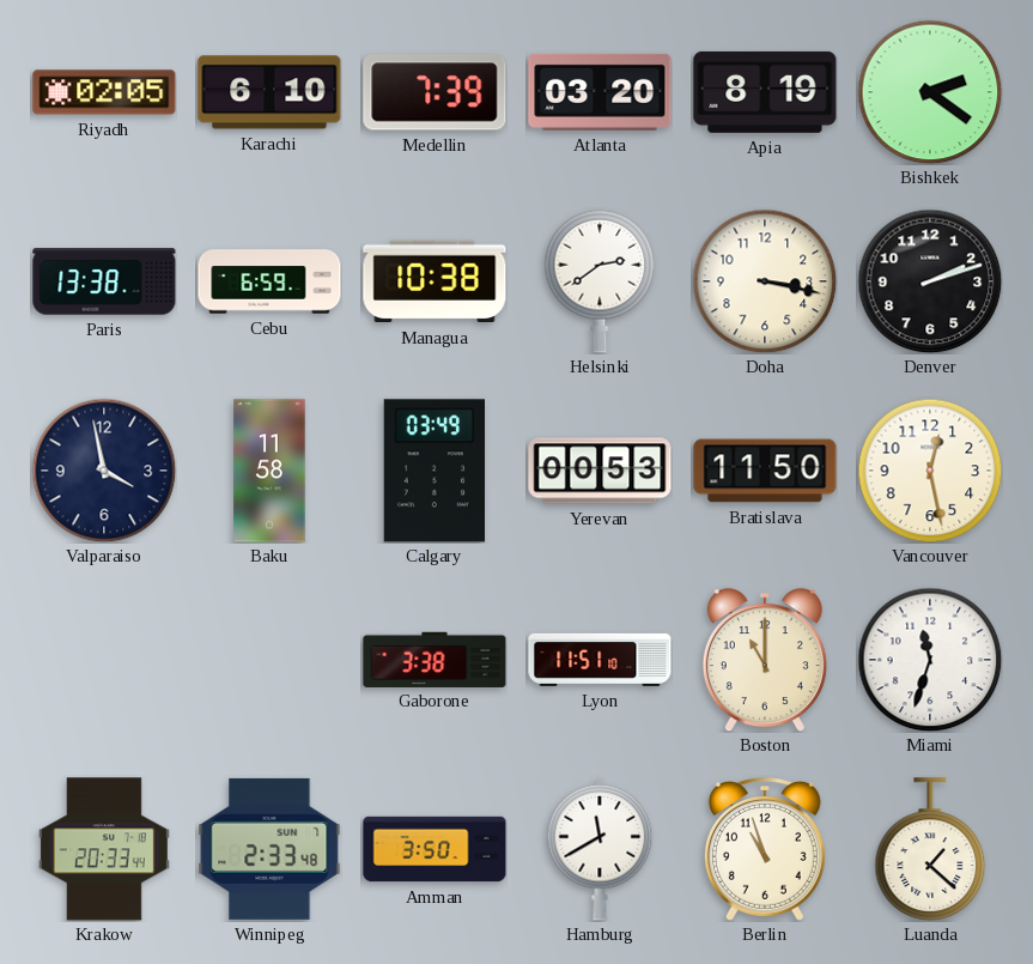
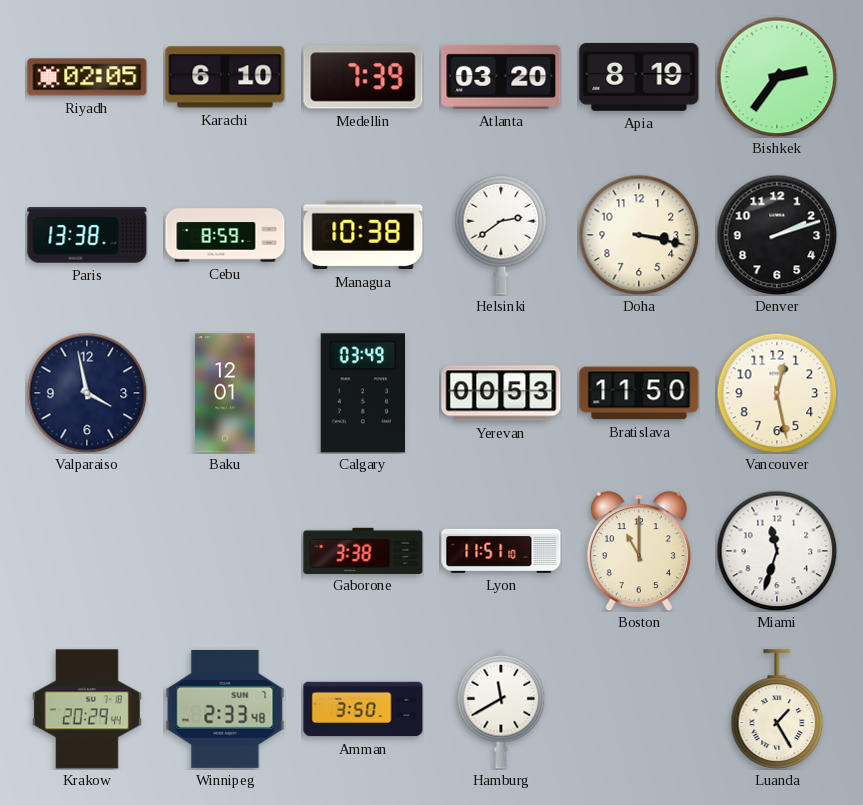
Bishkek: 2:21 -> 2:36
Cebu: 6:59 -> 8:59
Baku: 11:58 -> 12:01
Krakow: 20:33 -> 20:29
Berlin: 10:57 -> none
Luanda: 1:22 -> 1:25
